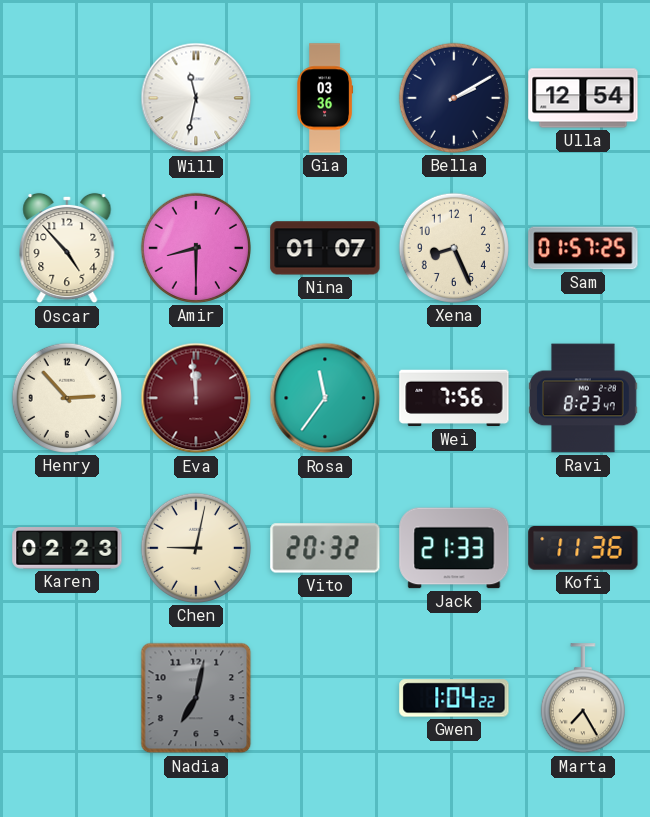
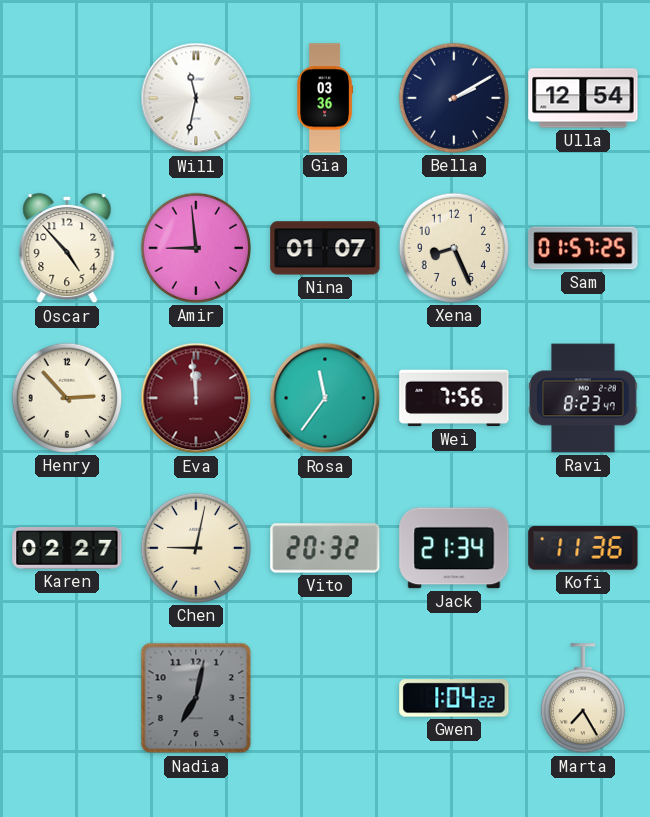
Amir: 8:30 -> 8:59
Karen: 02:23 -> 02:27
Jack: 21:33 -> 21:34
